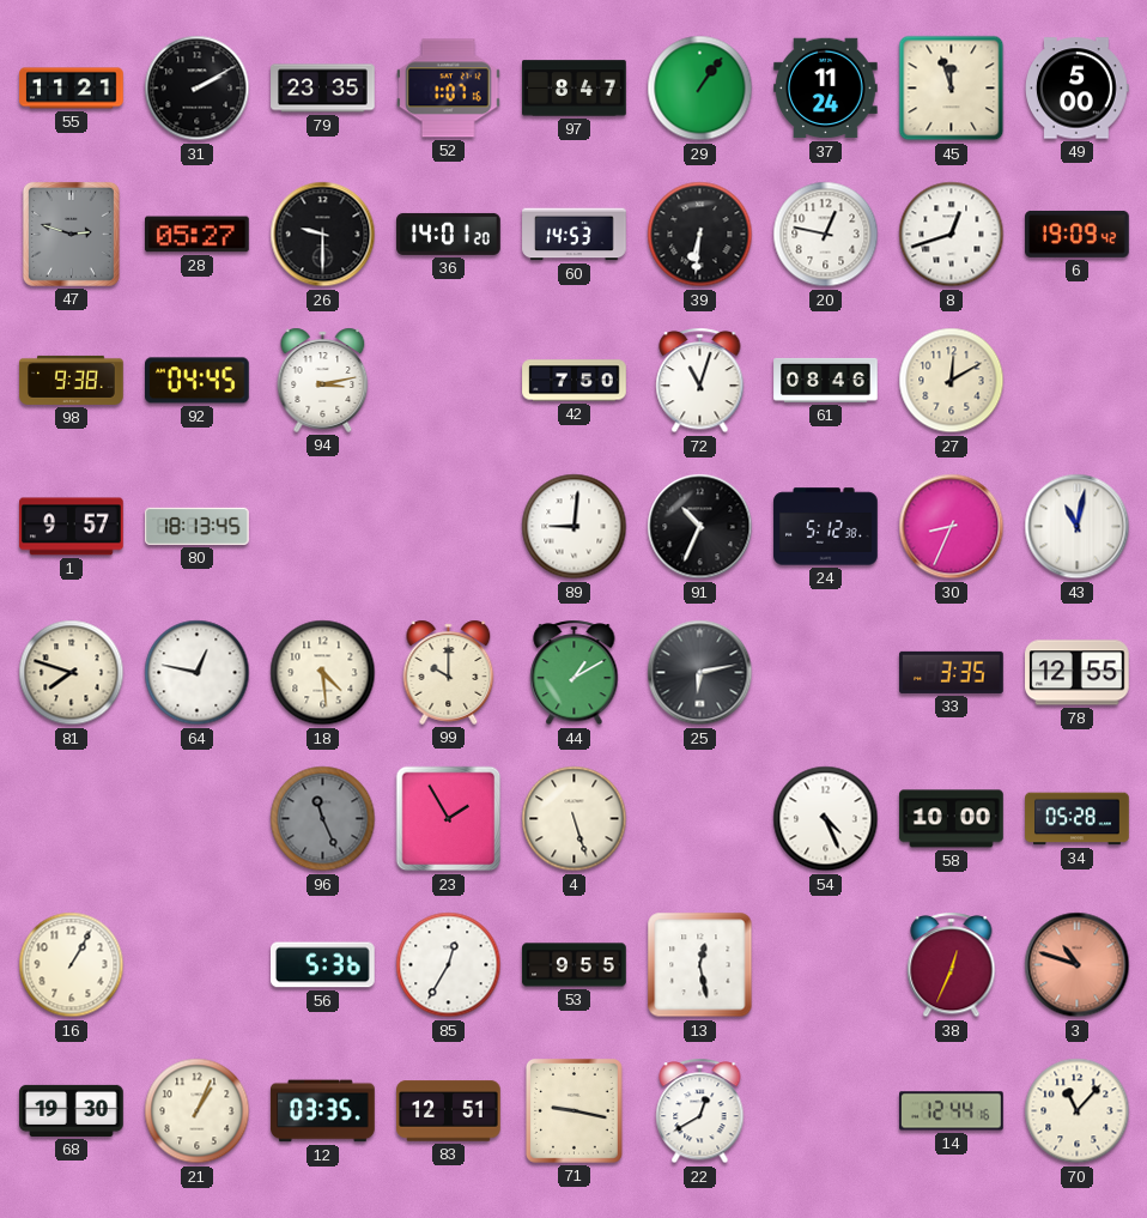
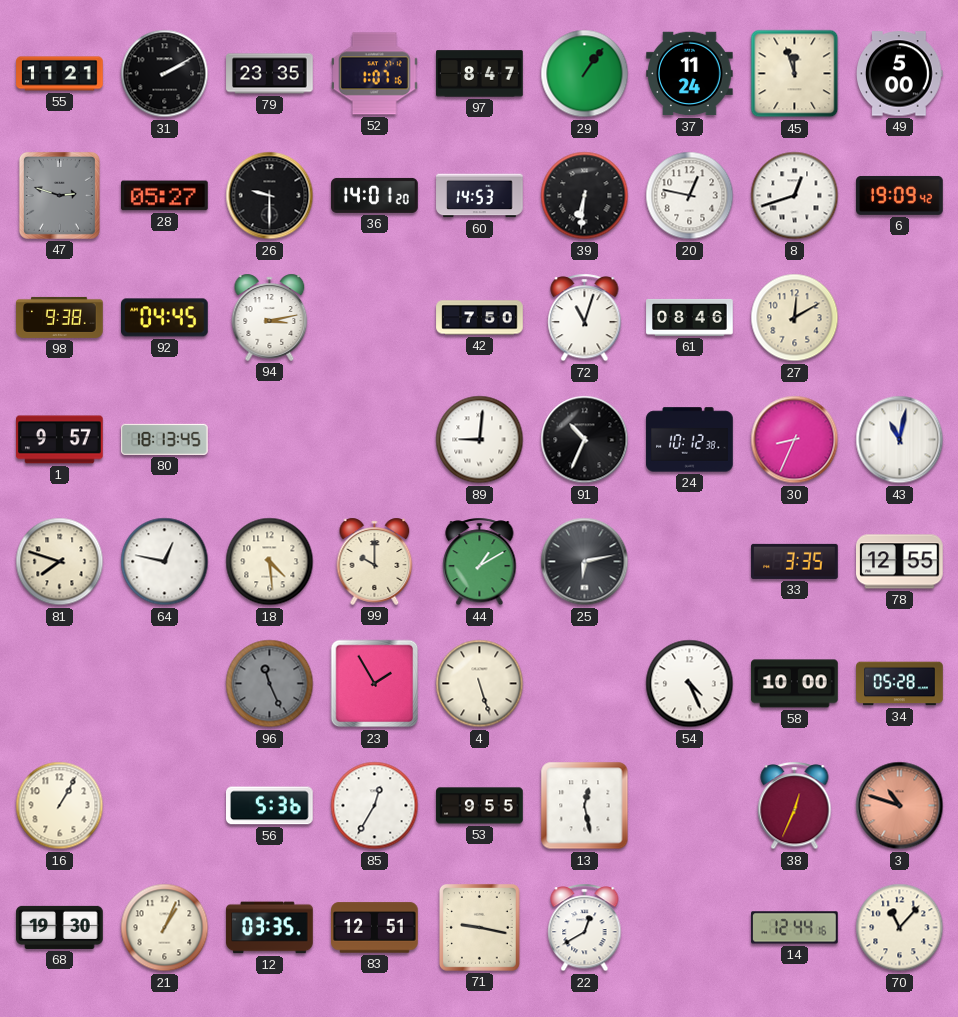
24: 5:12 -> 10:12
